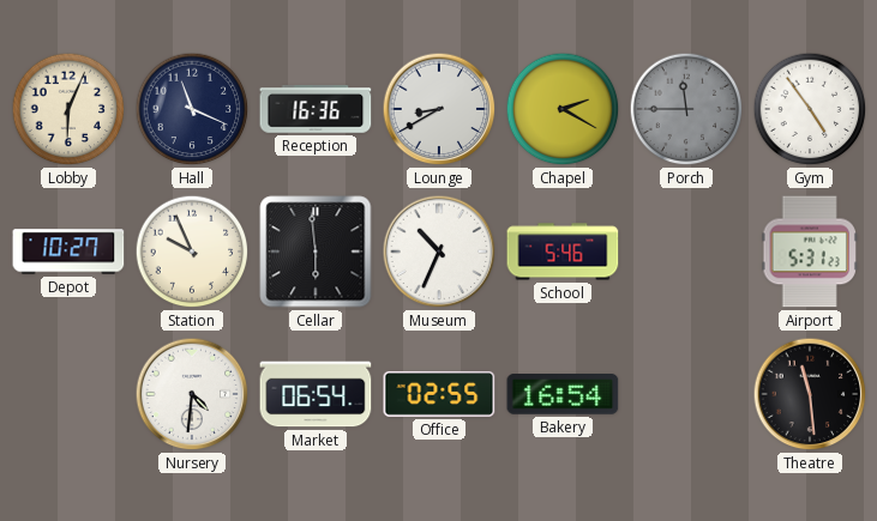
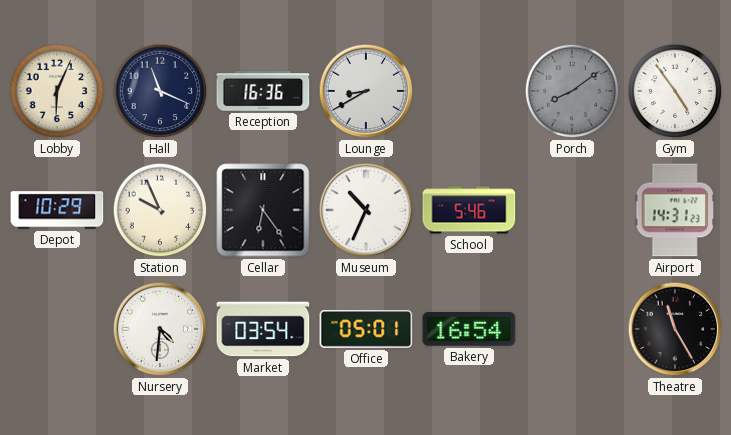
Chapel: 2:20 -> none
Porch: 11:45 -> 8:09
Depot: 10:27 -> 10:29
Cellar: 5:59 -> 6:24
Airport: 5:31 -> 14:31
Market: 06:54 -> 03:54
Office: 02:55 -> 05:01
Theatre: 11:29 -> 11:25
